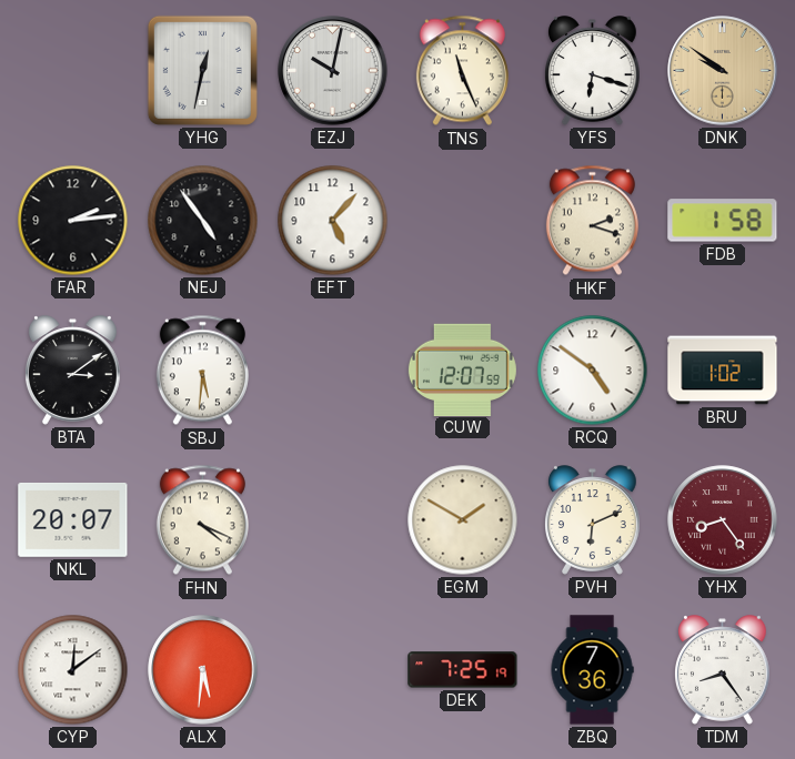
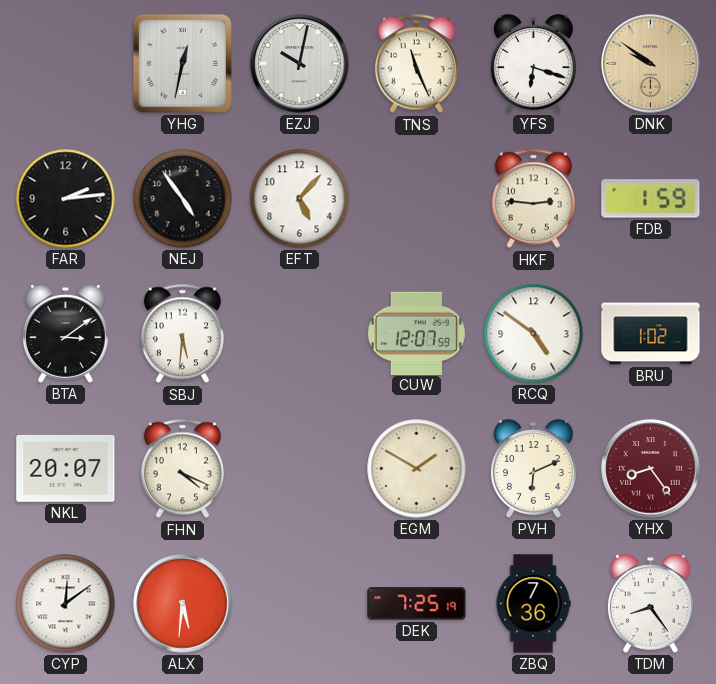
HKF: 2:18 -> 2:46
FDB: 1:58 -> 1:59
